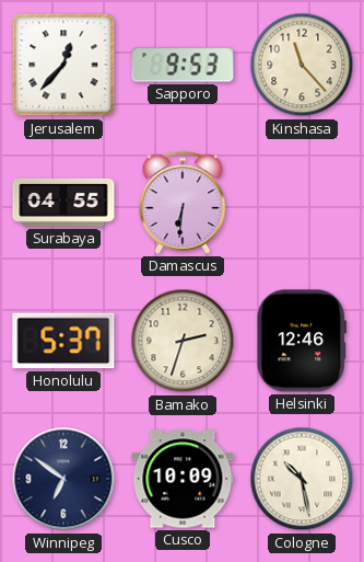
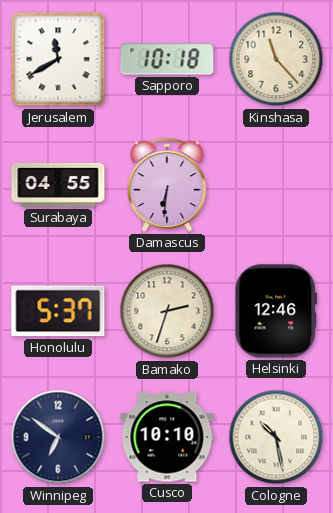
Jerusalem: 12:37 -> 11:40
Sapporo: 9:53 -> 10:18
Cusco: 10:09 -> 10:10
